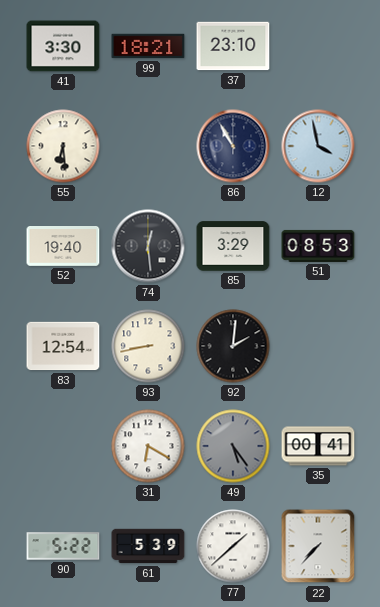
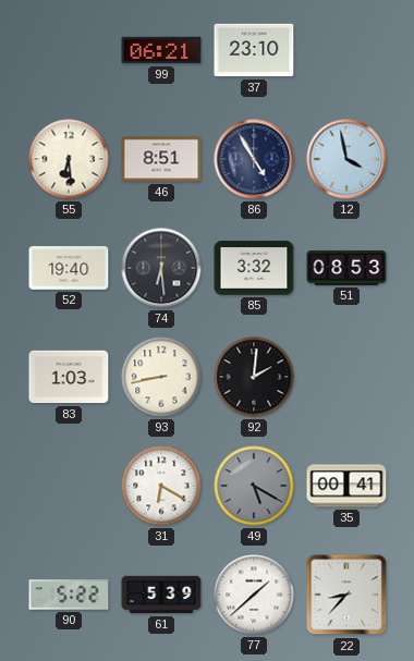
41: 3:30 -> none
99: 18:21 -> 06:21
46: none -> 8:51
86: 10:55 -> 4:55
74: 12:29 -> 6:29
85: 3:29 -> 3:32
83: 12:54 -> 1:03
49: 5:24 -> 5:20
22: 7:37 -> 8:37
